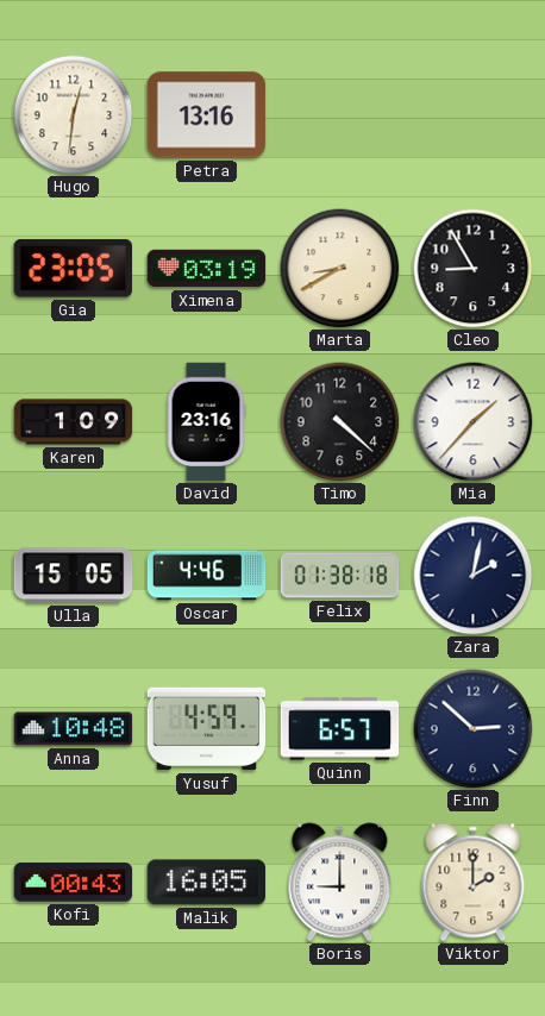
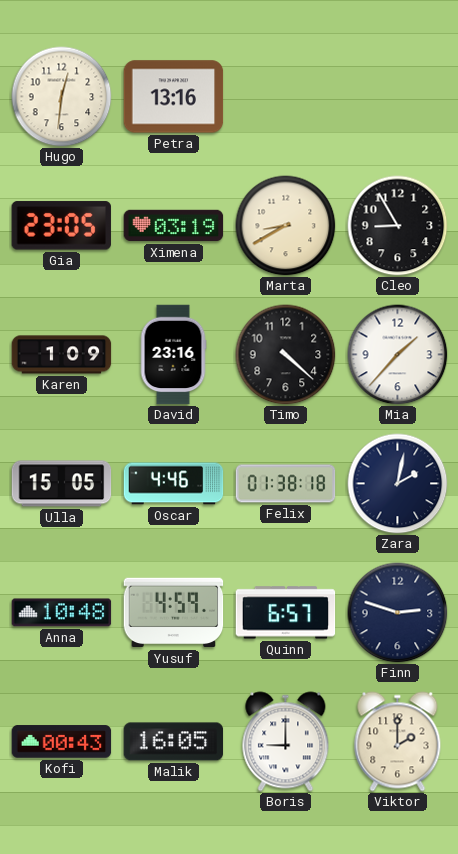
Finn: 2:52 -> 2:48
